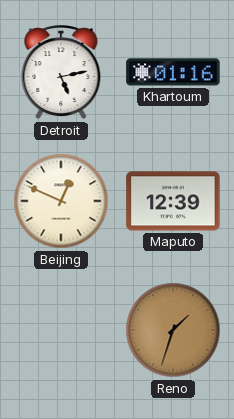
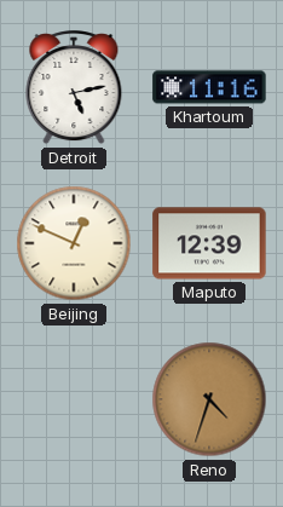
Khartoum: 01:16 -> 11:16
Reno: 1:33 -> 4:33
